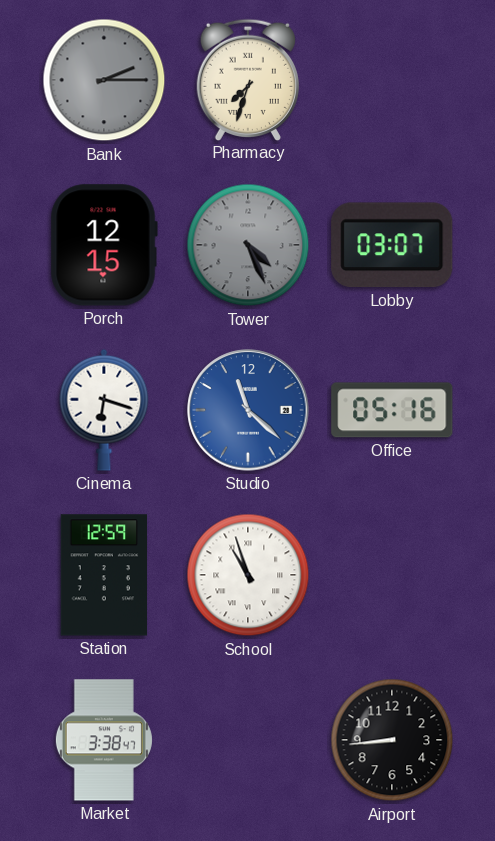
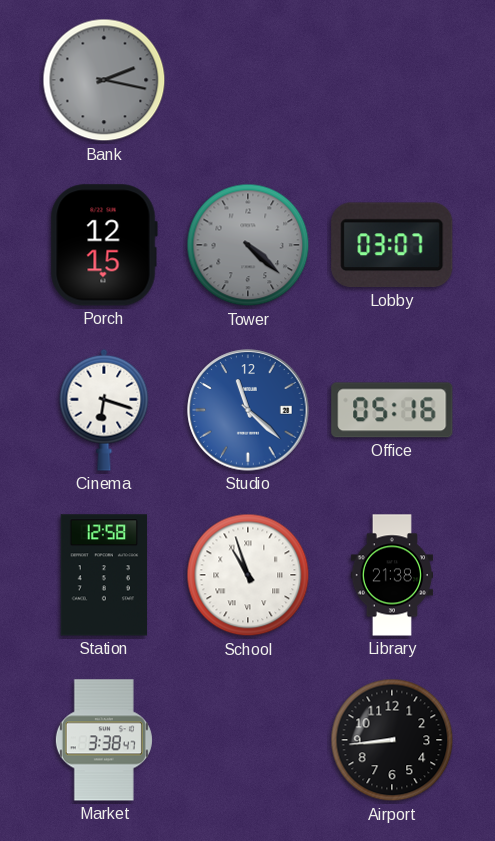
Bank: 2:15 -> 2:17
Pharmacy: 7:33 -> none
Tower: 4:26 -> 4:22
Station: 12:59 -> 12:58
Library: none -> 21:38
